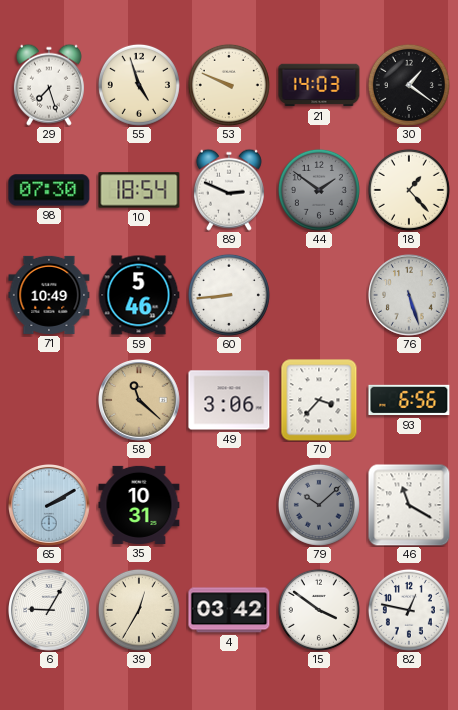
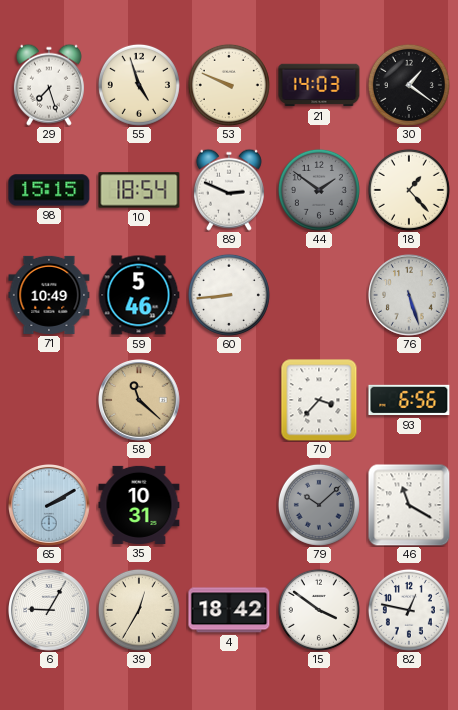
98: 07:30 -> 15:15
49: 3:06 -> none
4: 03:42 -> 18:42
